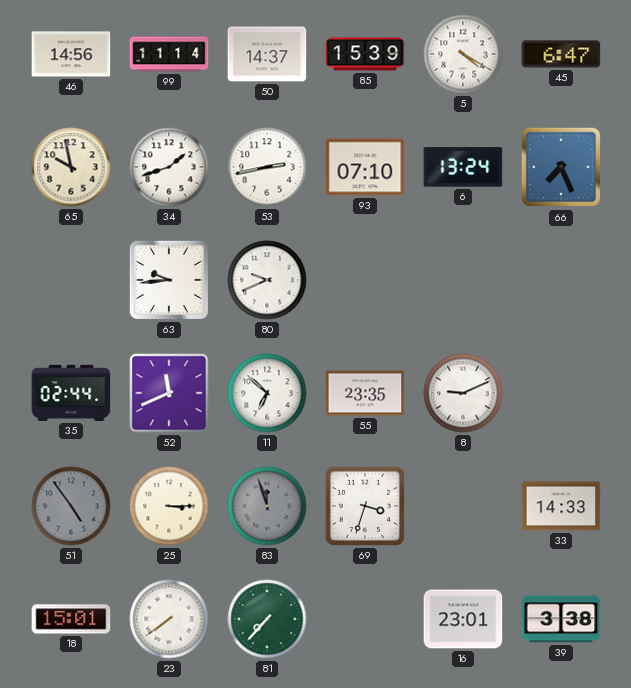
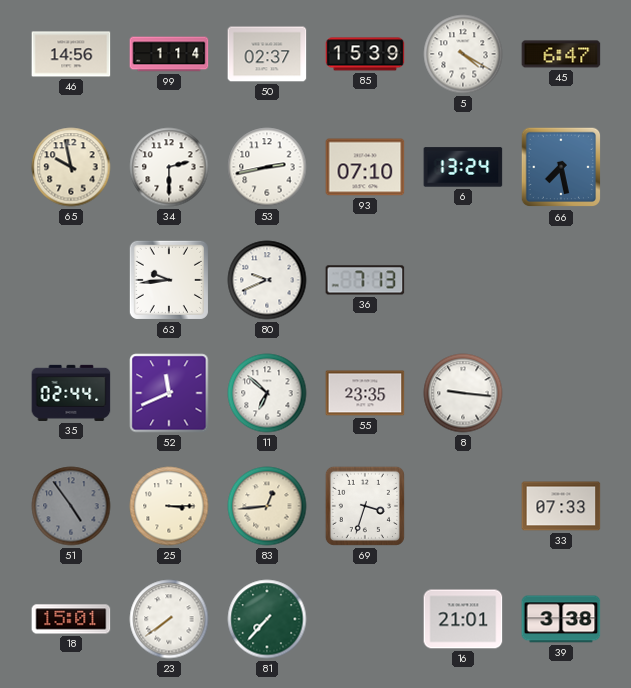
99: 11:14 -> 1:14
50: 14:37 -> 02:37
34: 1:42 -> 2:30
66: 7:26 -> 7:28
36: none -> 7:13
8: 9:11 -> 9:16
83: 11:57 -> 12:44
83 dial: grey -> cream
33: 14:33 -> 07:33
16: 23:01 -> 21:01
